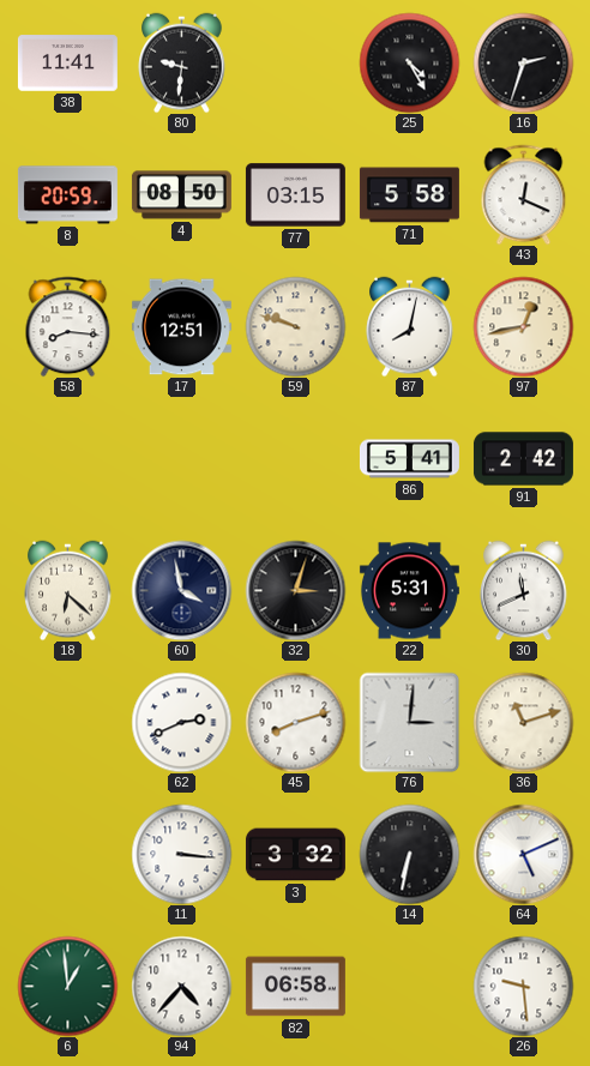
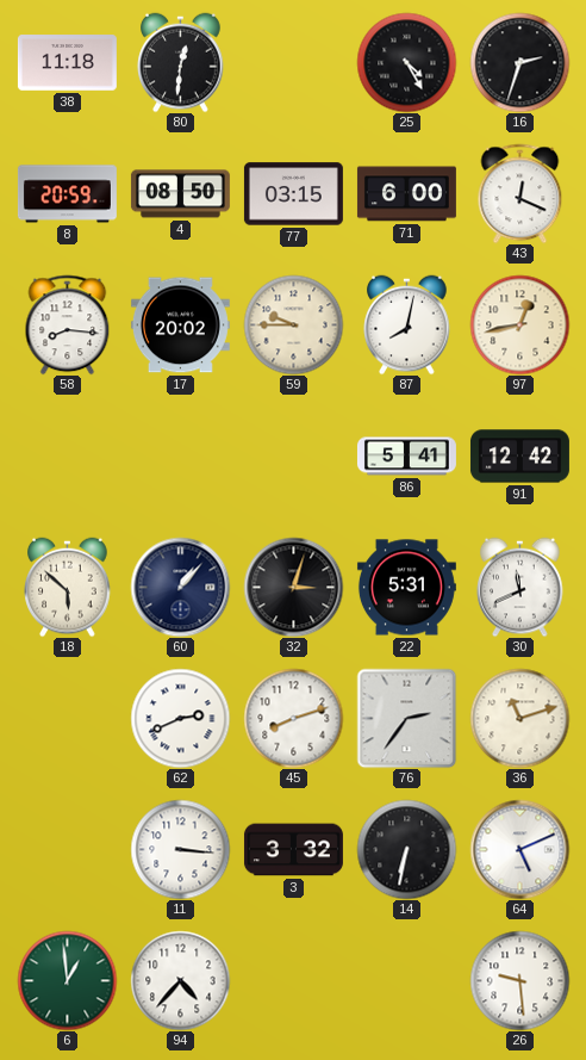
38: 11:41 -> 11:18
80: 9:31 -> 12:31
71: 5:58 -> 6:00
17: 12:51 -> 20:02
59: 9:48 -> 9:45
91: 2:42 -> 12:42
18: 6:22 -> 5:52
60: 3:58 -> 1:07
76: 3:01 -> 2:36
82: 06:58 -> none
